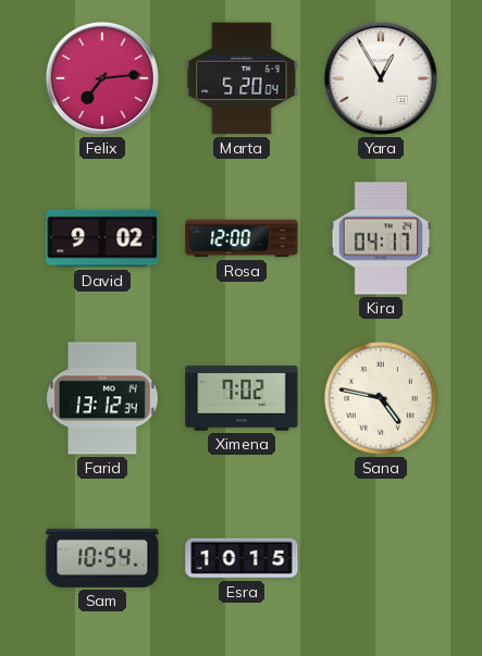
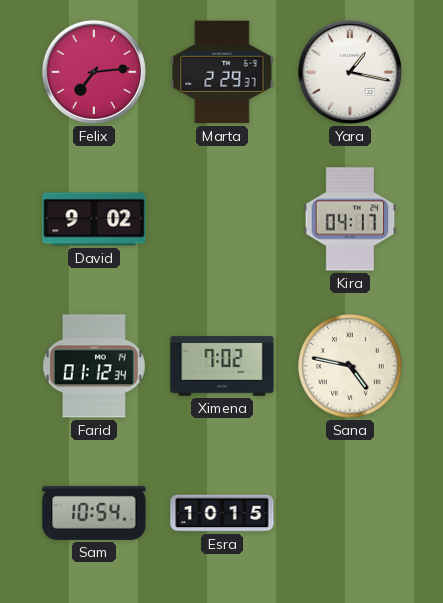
Marta: 5:20 -> 2:29
Yara: 12:55 -> 1:17
Rosa: 12:00 -> none
Farid: 13:12 -> 01:12
